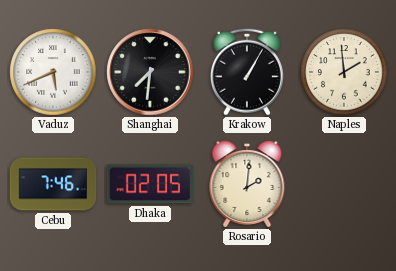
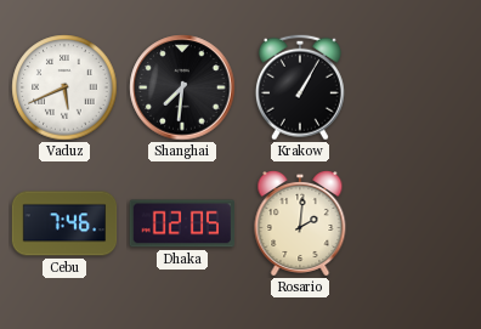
Naples: 1:59 -> none
